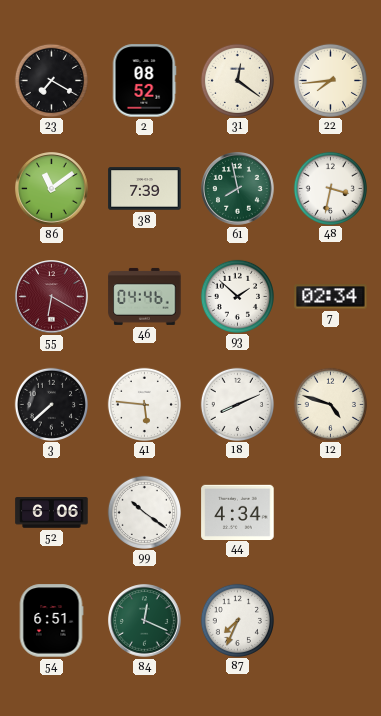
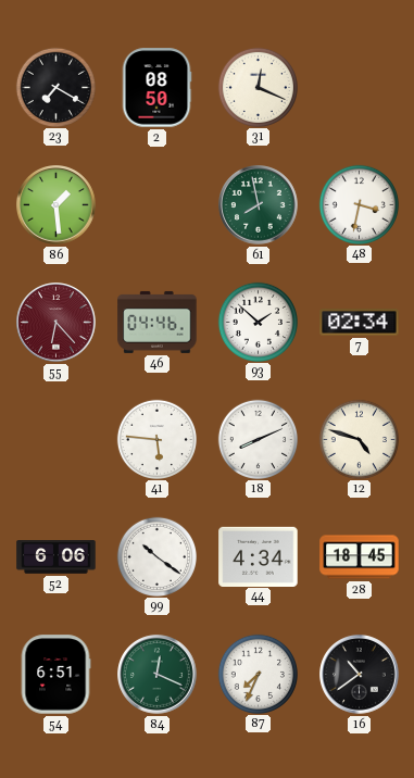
2: 08:52 -> 08:50
31: 12:21 -> 12:19
22: 7:44 -> none
86: 11:09 -> 1:29
38: 7:39 -> none
55: 6:20 -> 6:23
3: 7:38 -> none
28: none -> 18:45
16: none -> 10:39
